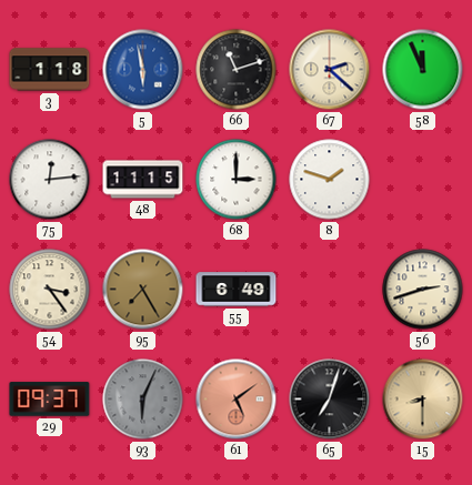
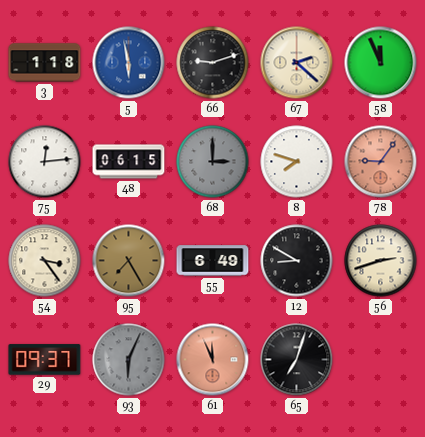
66: 11:12 -> 9:12
48: 11:15 -> 06:15
68 dial: white -> grey
8: 1:48 -> 7:48
78: none -> 9:06
12: none -> 8:50
61: 5:09 -> 11:56
15: 8:30 -> none
